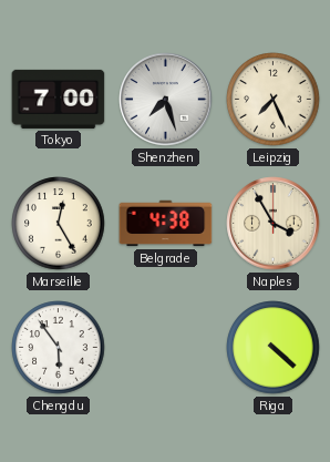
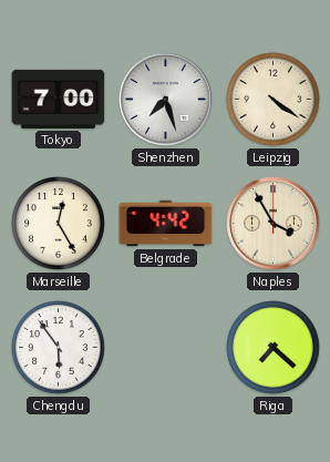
Leipzig: 7:26 -> 4:21
Belgrade: 4:38 -> 4:42
Riga: 4:22 -> 7:22
